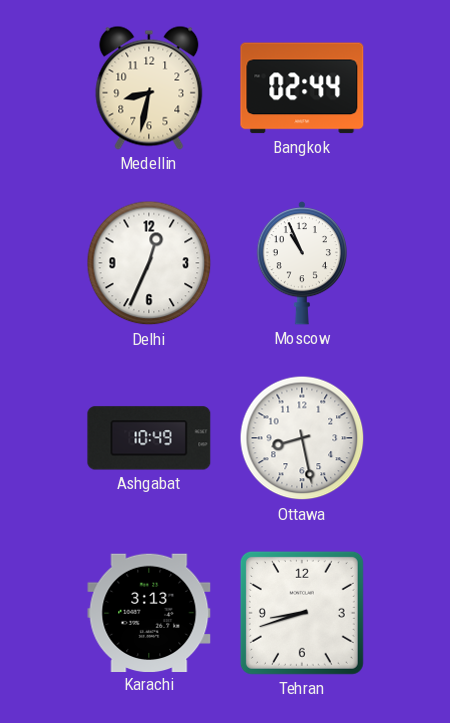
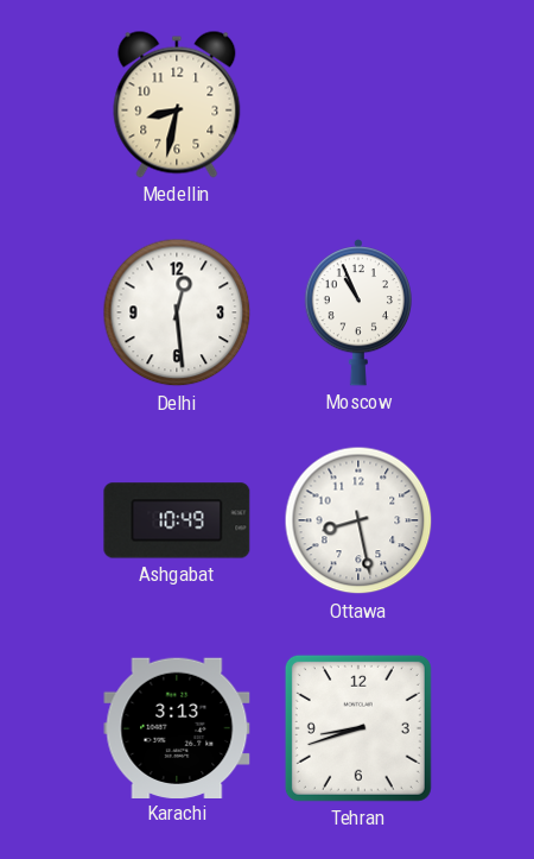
Bangkok: 02:44 -> none
Delhi: 12:34 -> 12:29
